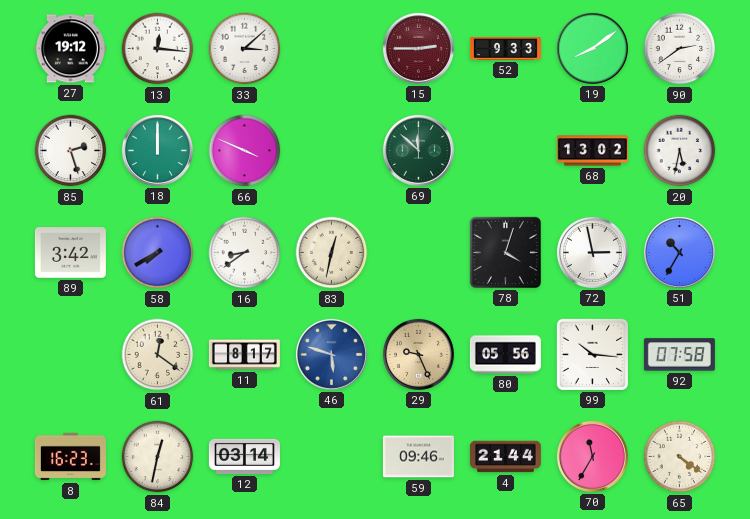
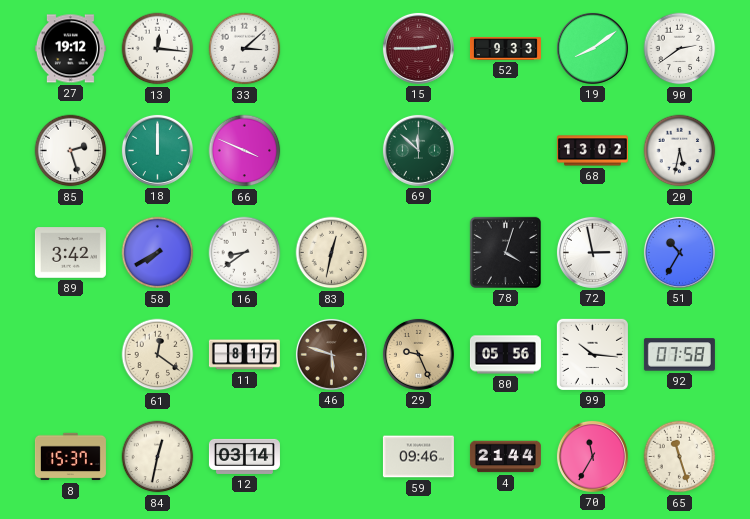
46 dial: blue -> brown
8: 16:23 -> 15:37
65: 4:21 -> 11:27
